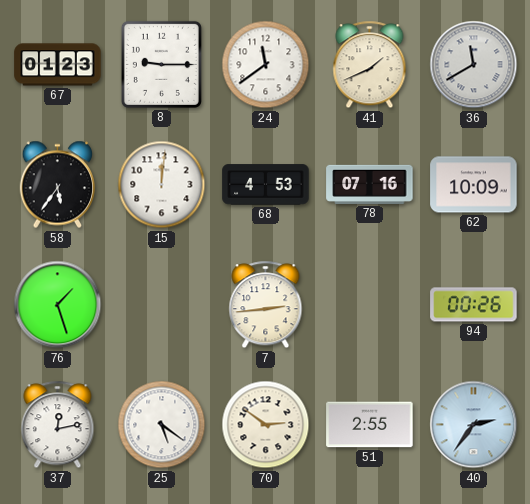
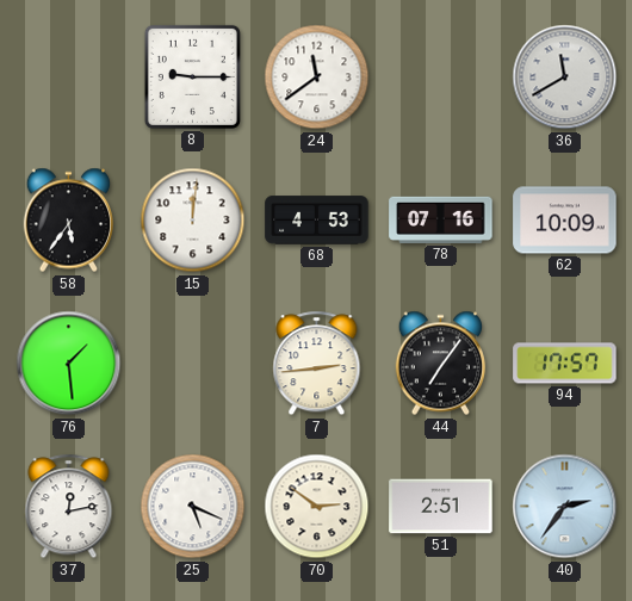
67: 01:23 -> none
41: 1:41 -> none
76: 1:27 -> 1:29
44: none -> 7:06
94: 00:26 -> 17:57
25: 5:21 -> 5:19
51: 2:55 -> 2:51
